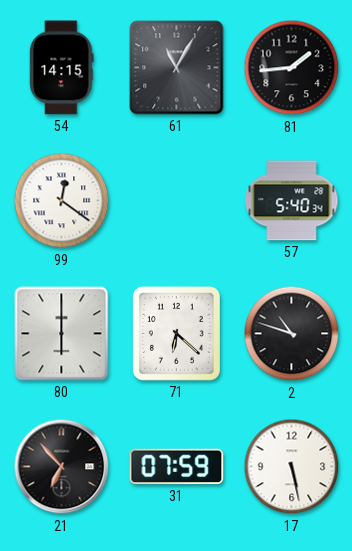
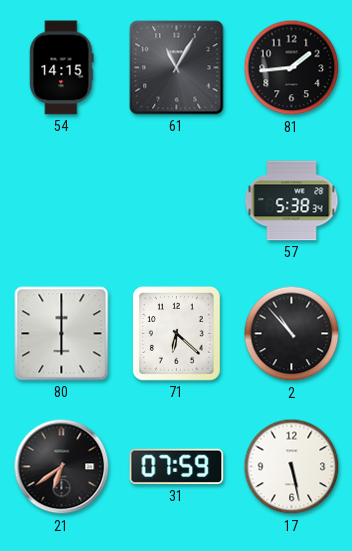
99: 12:21 -> none
57: 5:40 -> 5:38
2: 10:48 -> 10:53
21: 6:53 -> 6:39
